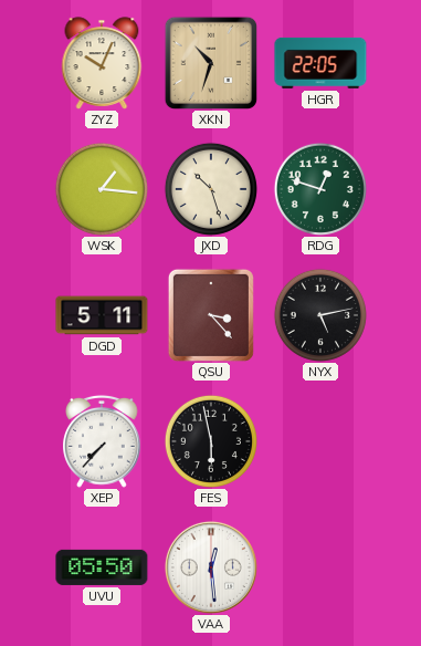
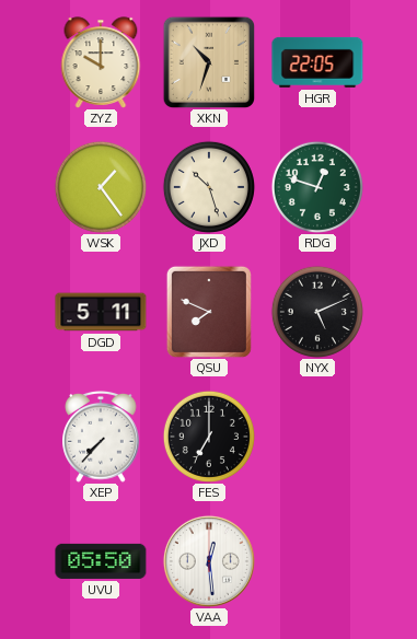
ZYZ: 10:04 -> 10:00
WSK: 1:16 -> 1:24
QSU: 3:23 -> 7:49
NYX: 5:13 -> 5:11
FES: 5:58 -> 7:00
